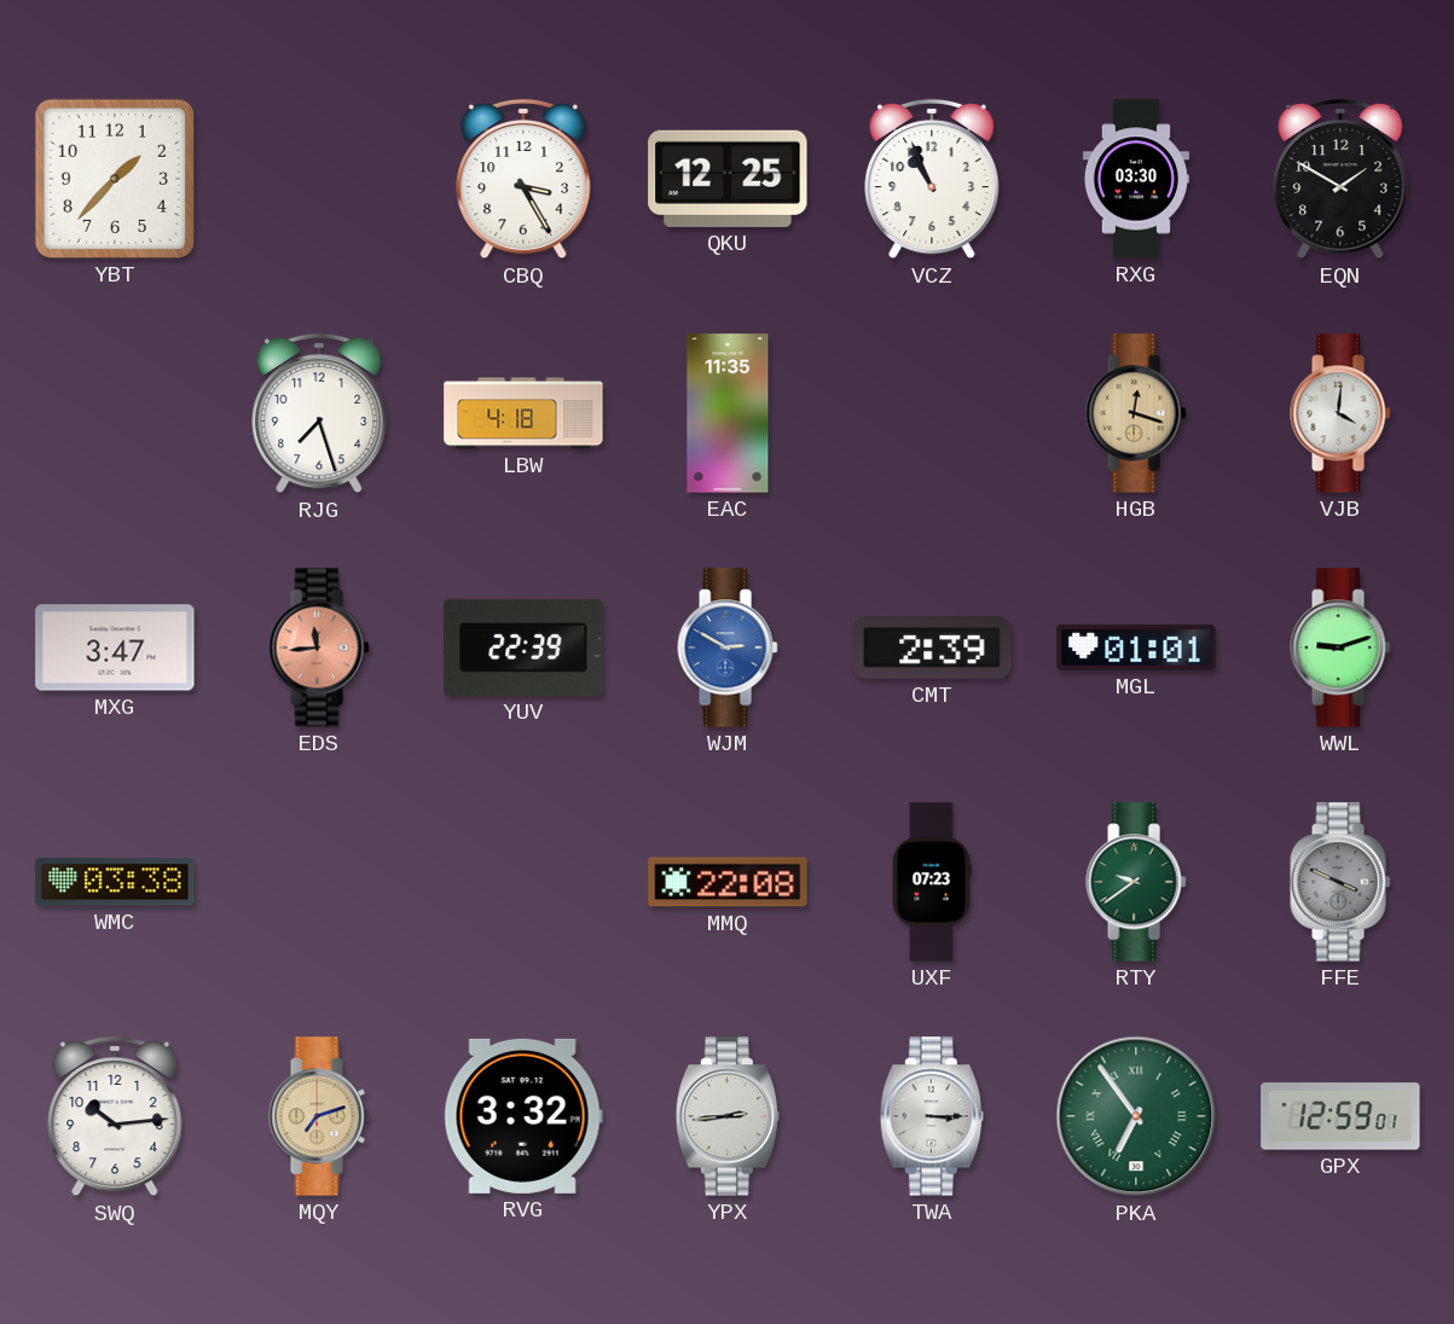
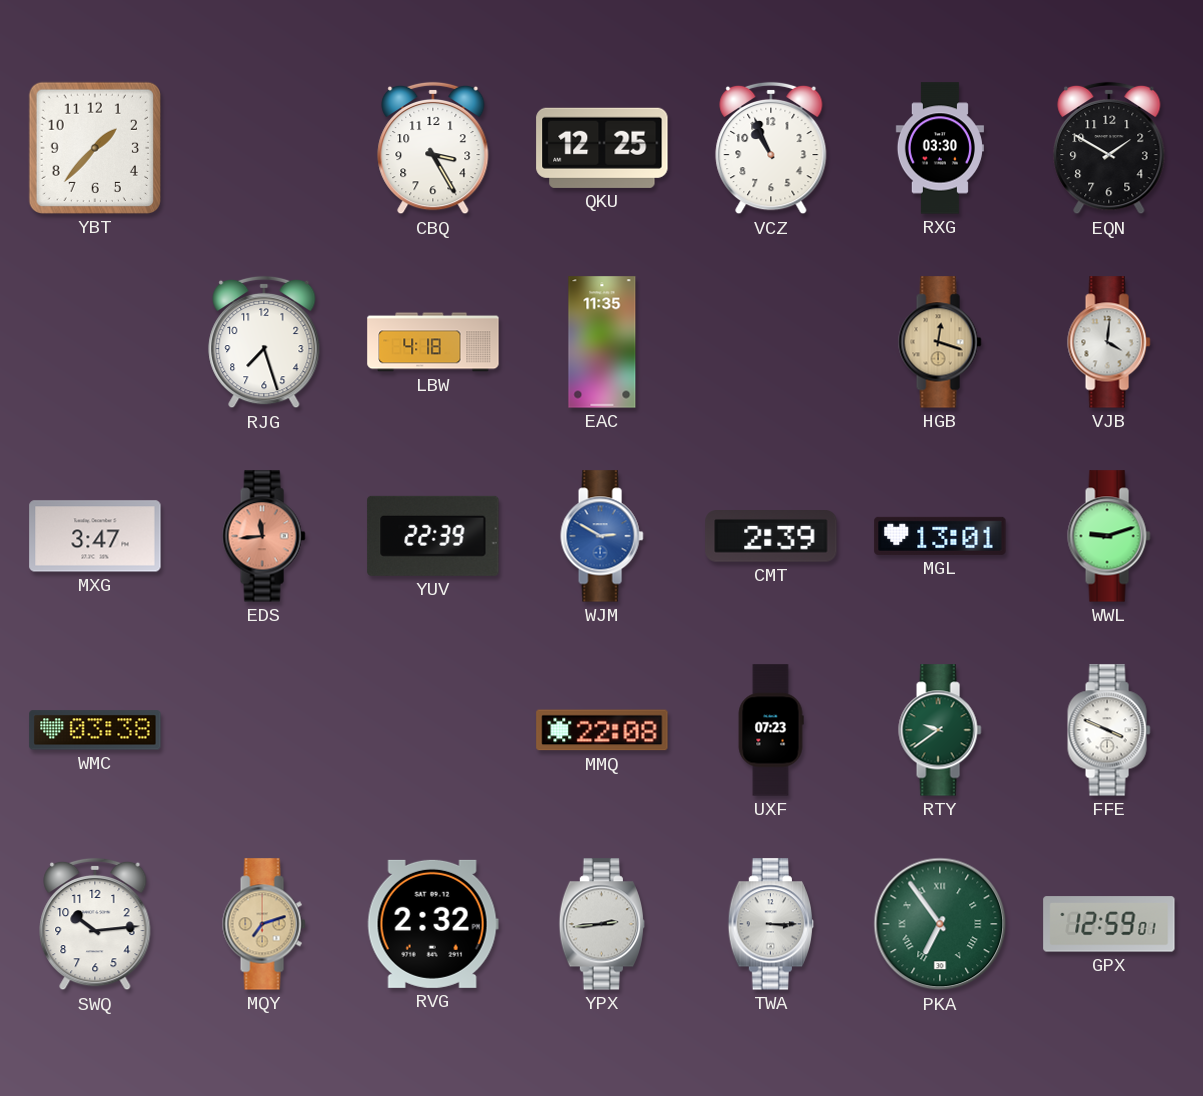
MGL: 01:01 -> 13:01
FFE dial: grey -> white
RVG: 3:32 -> 2:32
